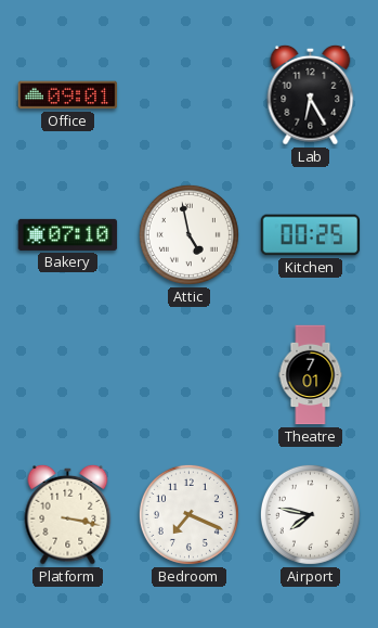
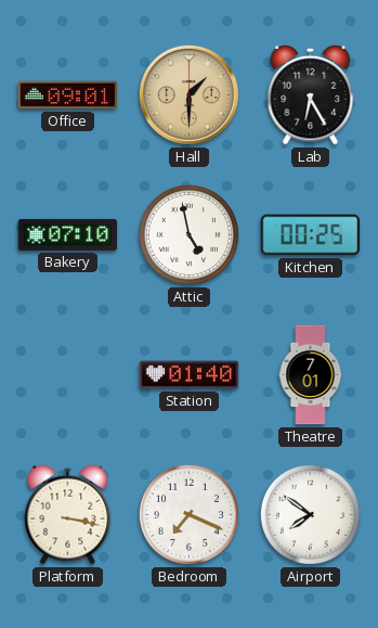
Hall: none -> 1:30
Station: none -> 01:40
Airport: 7:47 -> 7:51
